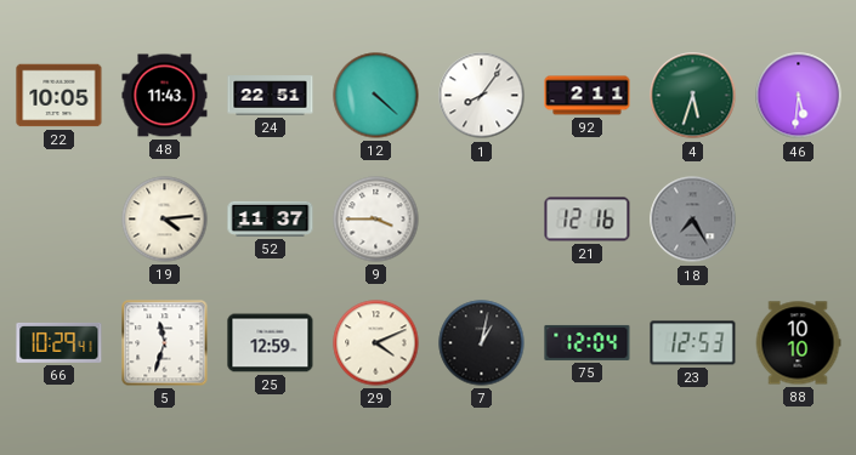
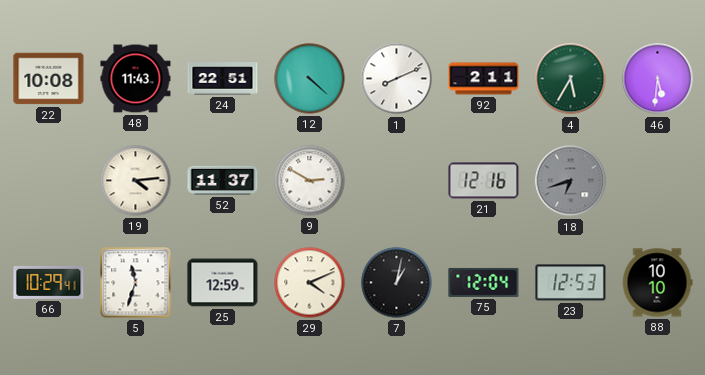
22: 10:05 -> 10:08
1: 8:06 -> 8:11
4: 5:33 -> 5:35
9: 3:45 -> 2:50
18: 7:25 -> 6:42
